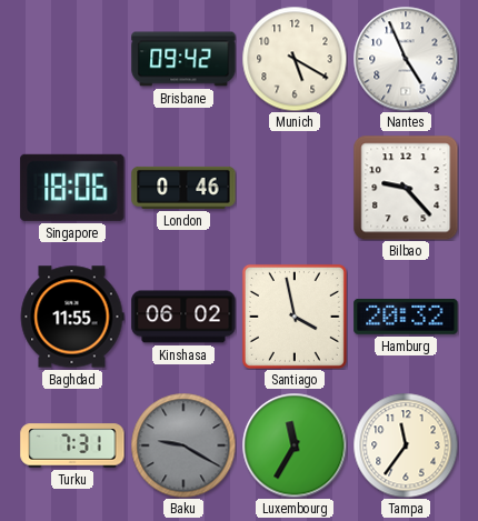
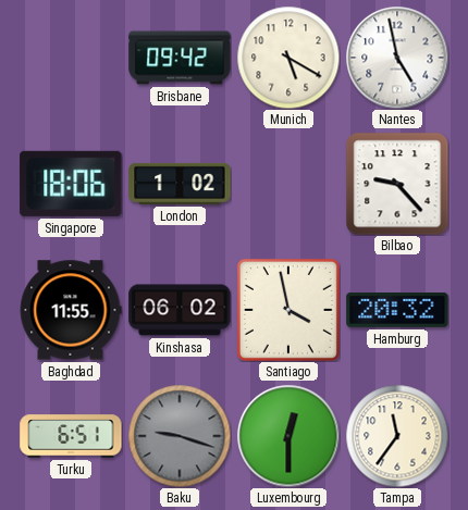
Nantes: 4:56 -> 4:58
London: 0:46 -> 1:02
Turku: 7:31 -> 6:51
Baku: 9:20 -> 9:18
Luxembourg: 11:35 -> 12:30
